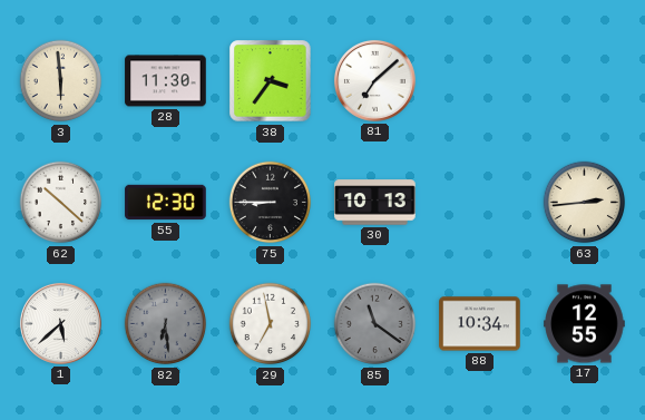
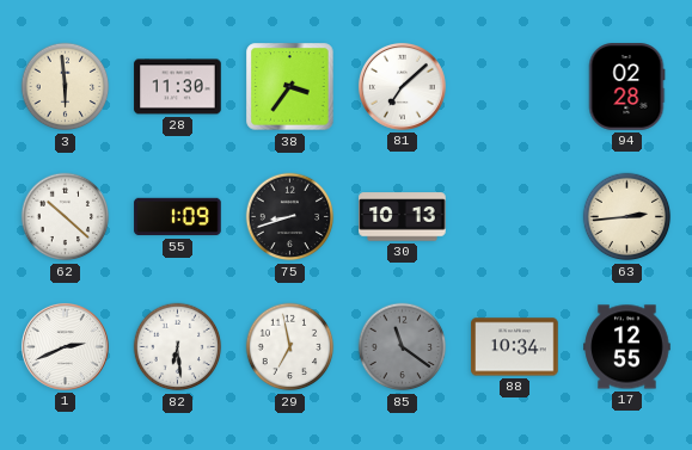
94: none -> 02:28
55: 12:30 -> 1:09
75: 8:45 -> 8:42
1: 5:38 -> 2:41
82 dial: grey -> white
